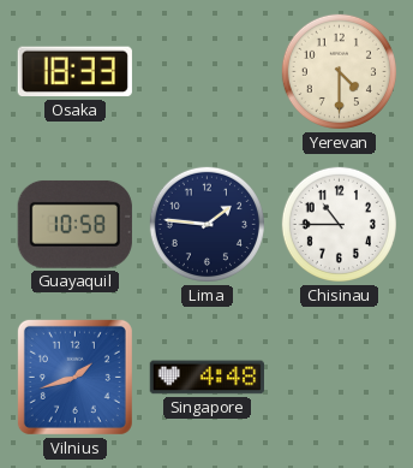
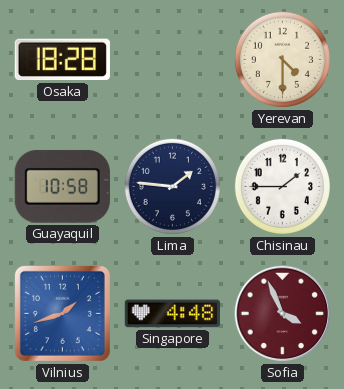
Osaka: 18:33 -> 18:28
Chisinau: 10:45 -> 1:45
Sofia: none -> 3:56
